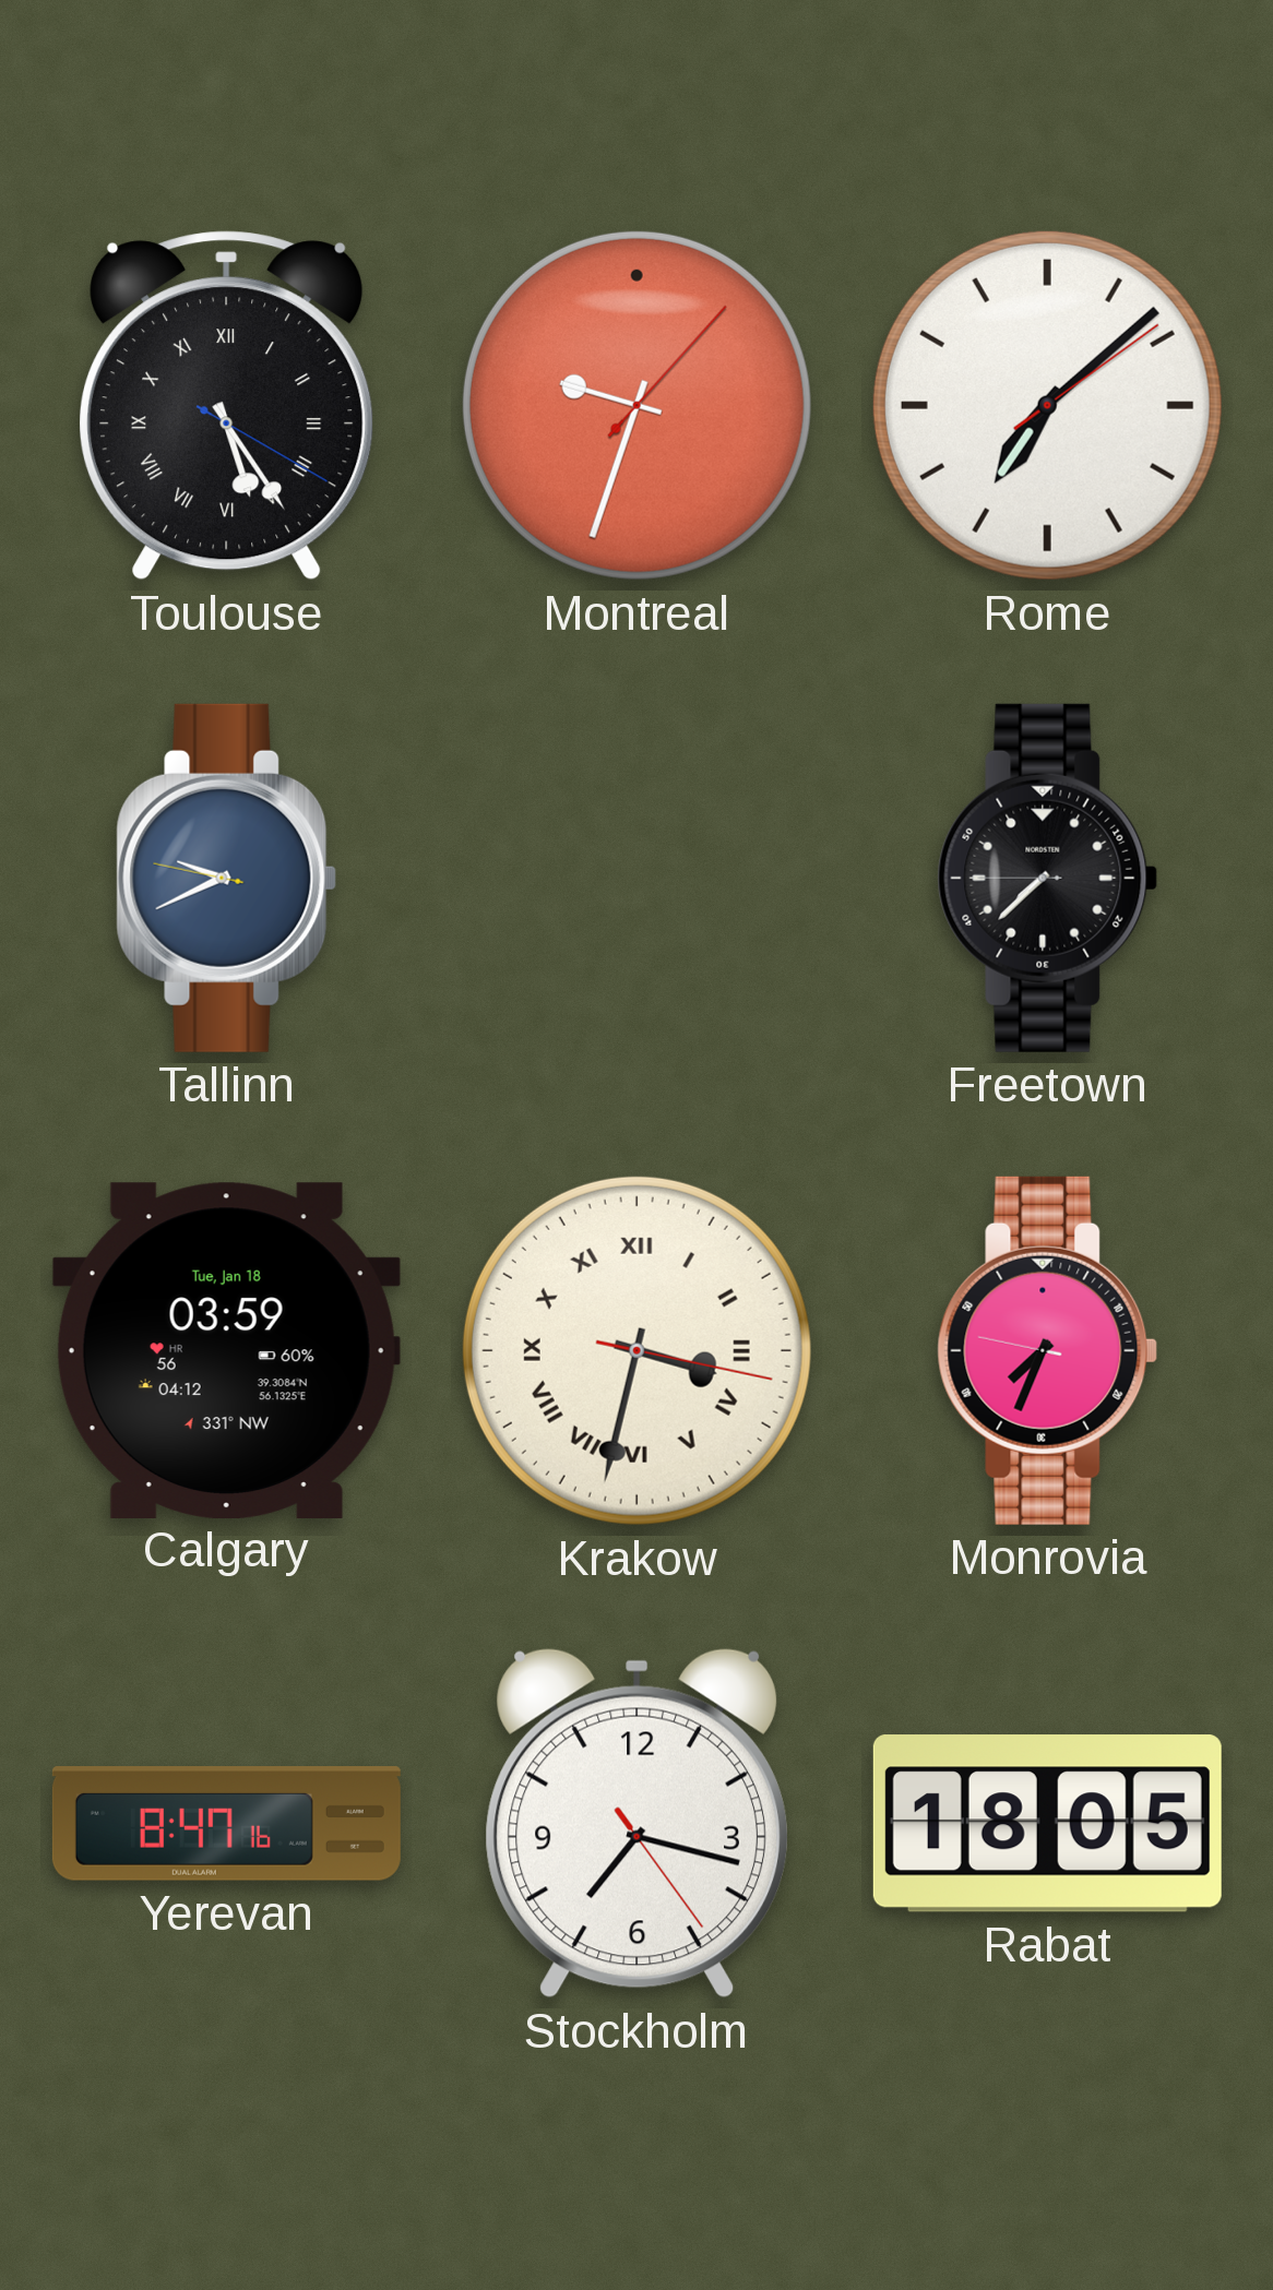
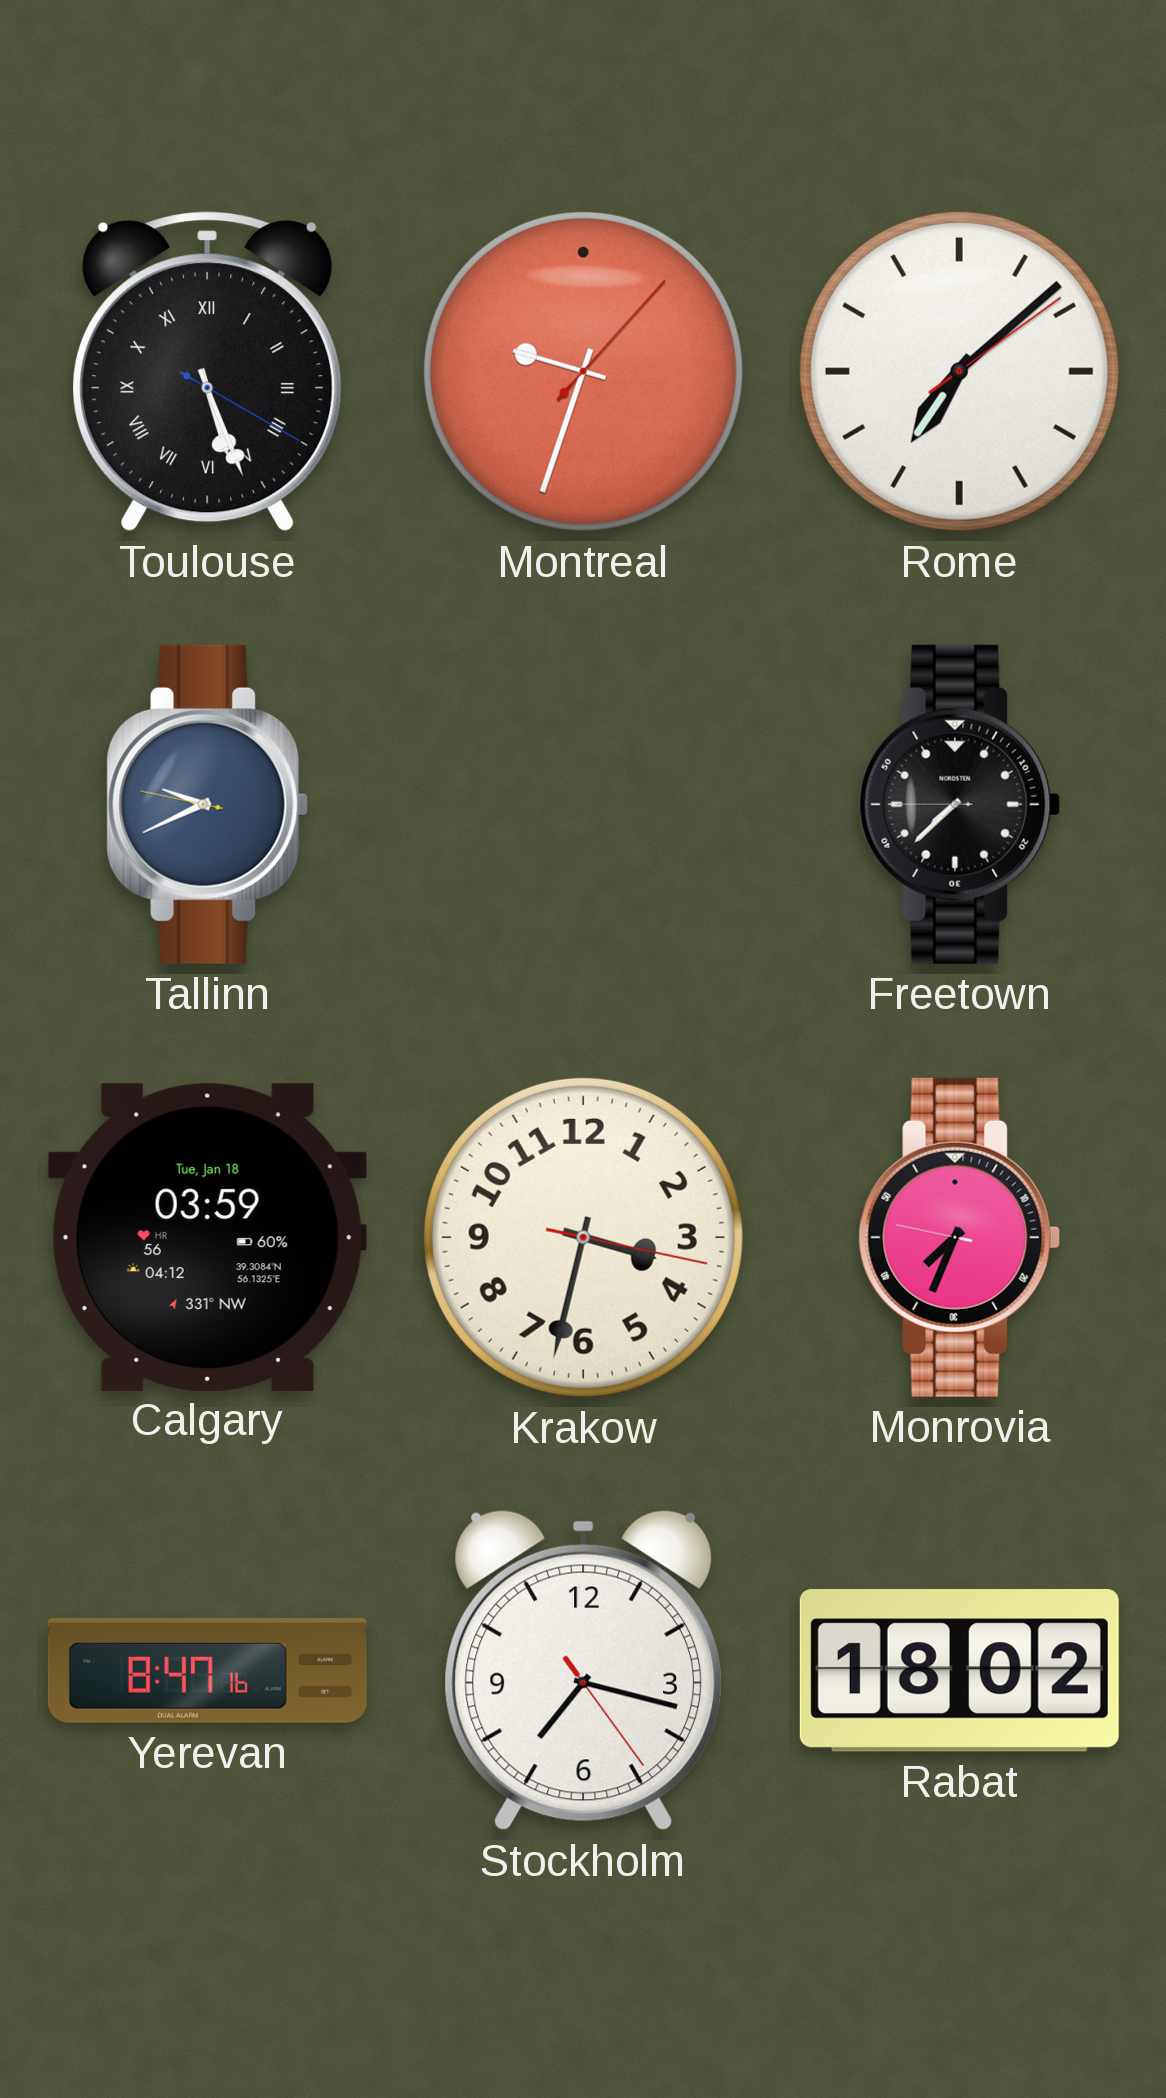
Toulouse: 5:24 -> 5:26
Krakow numerals: Roman -> Arabic
Rabat: 18:05 -> 18:02
